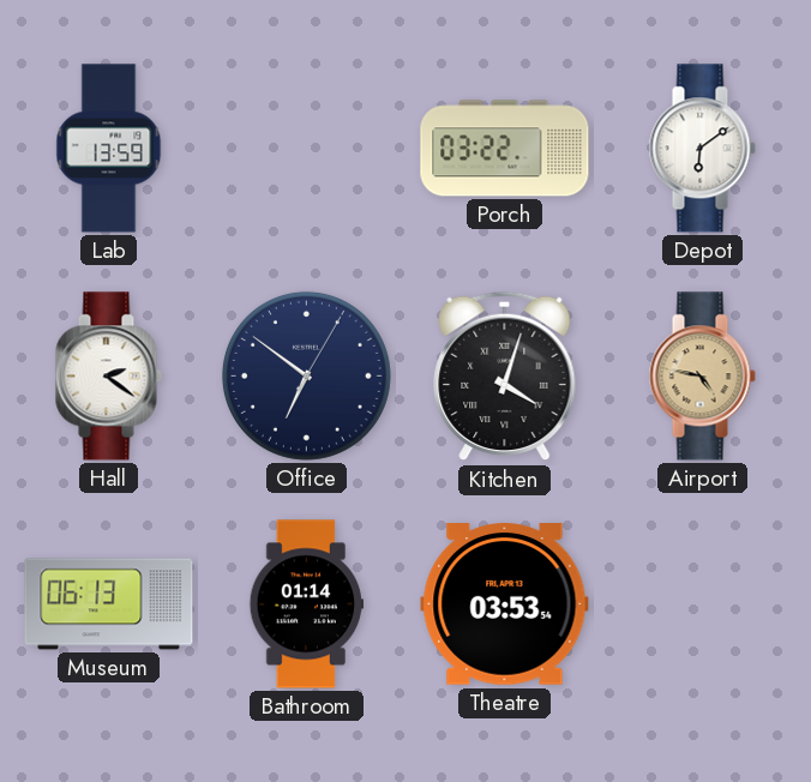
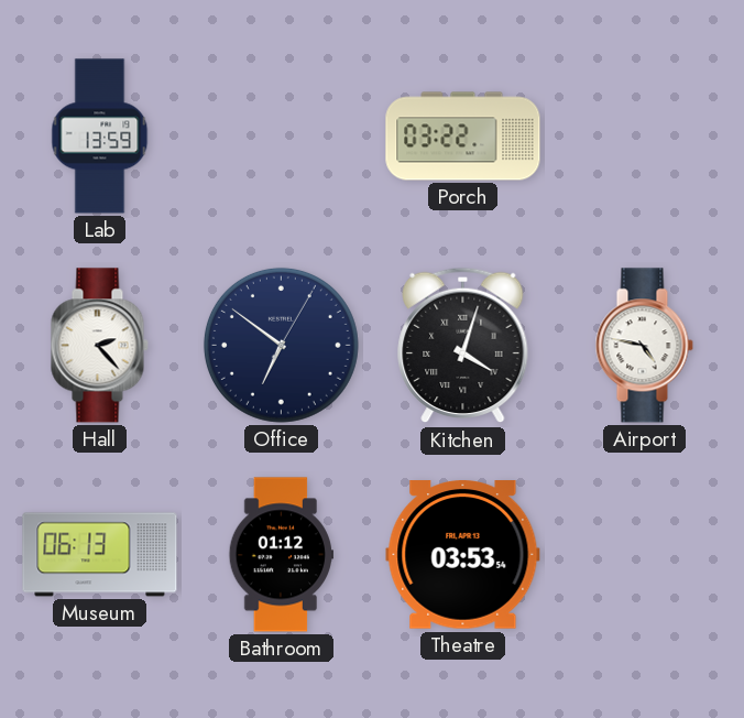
Depot: 6:09 -> none
Hall: 2:21 -> 2:23
Airport dial: champagne -> white
Bathroom: 01:14 -> 01:12
